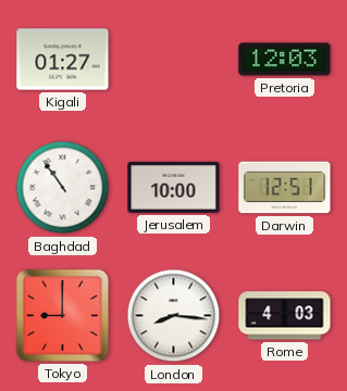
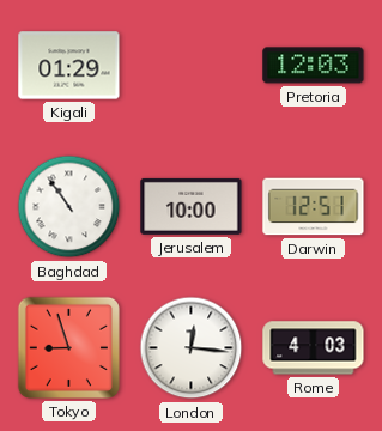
Kigali: 01:27 -> 01:29
Tokyo: 9:00 -> 8:57
London: 8:16 -> 12:16
